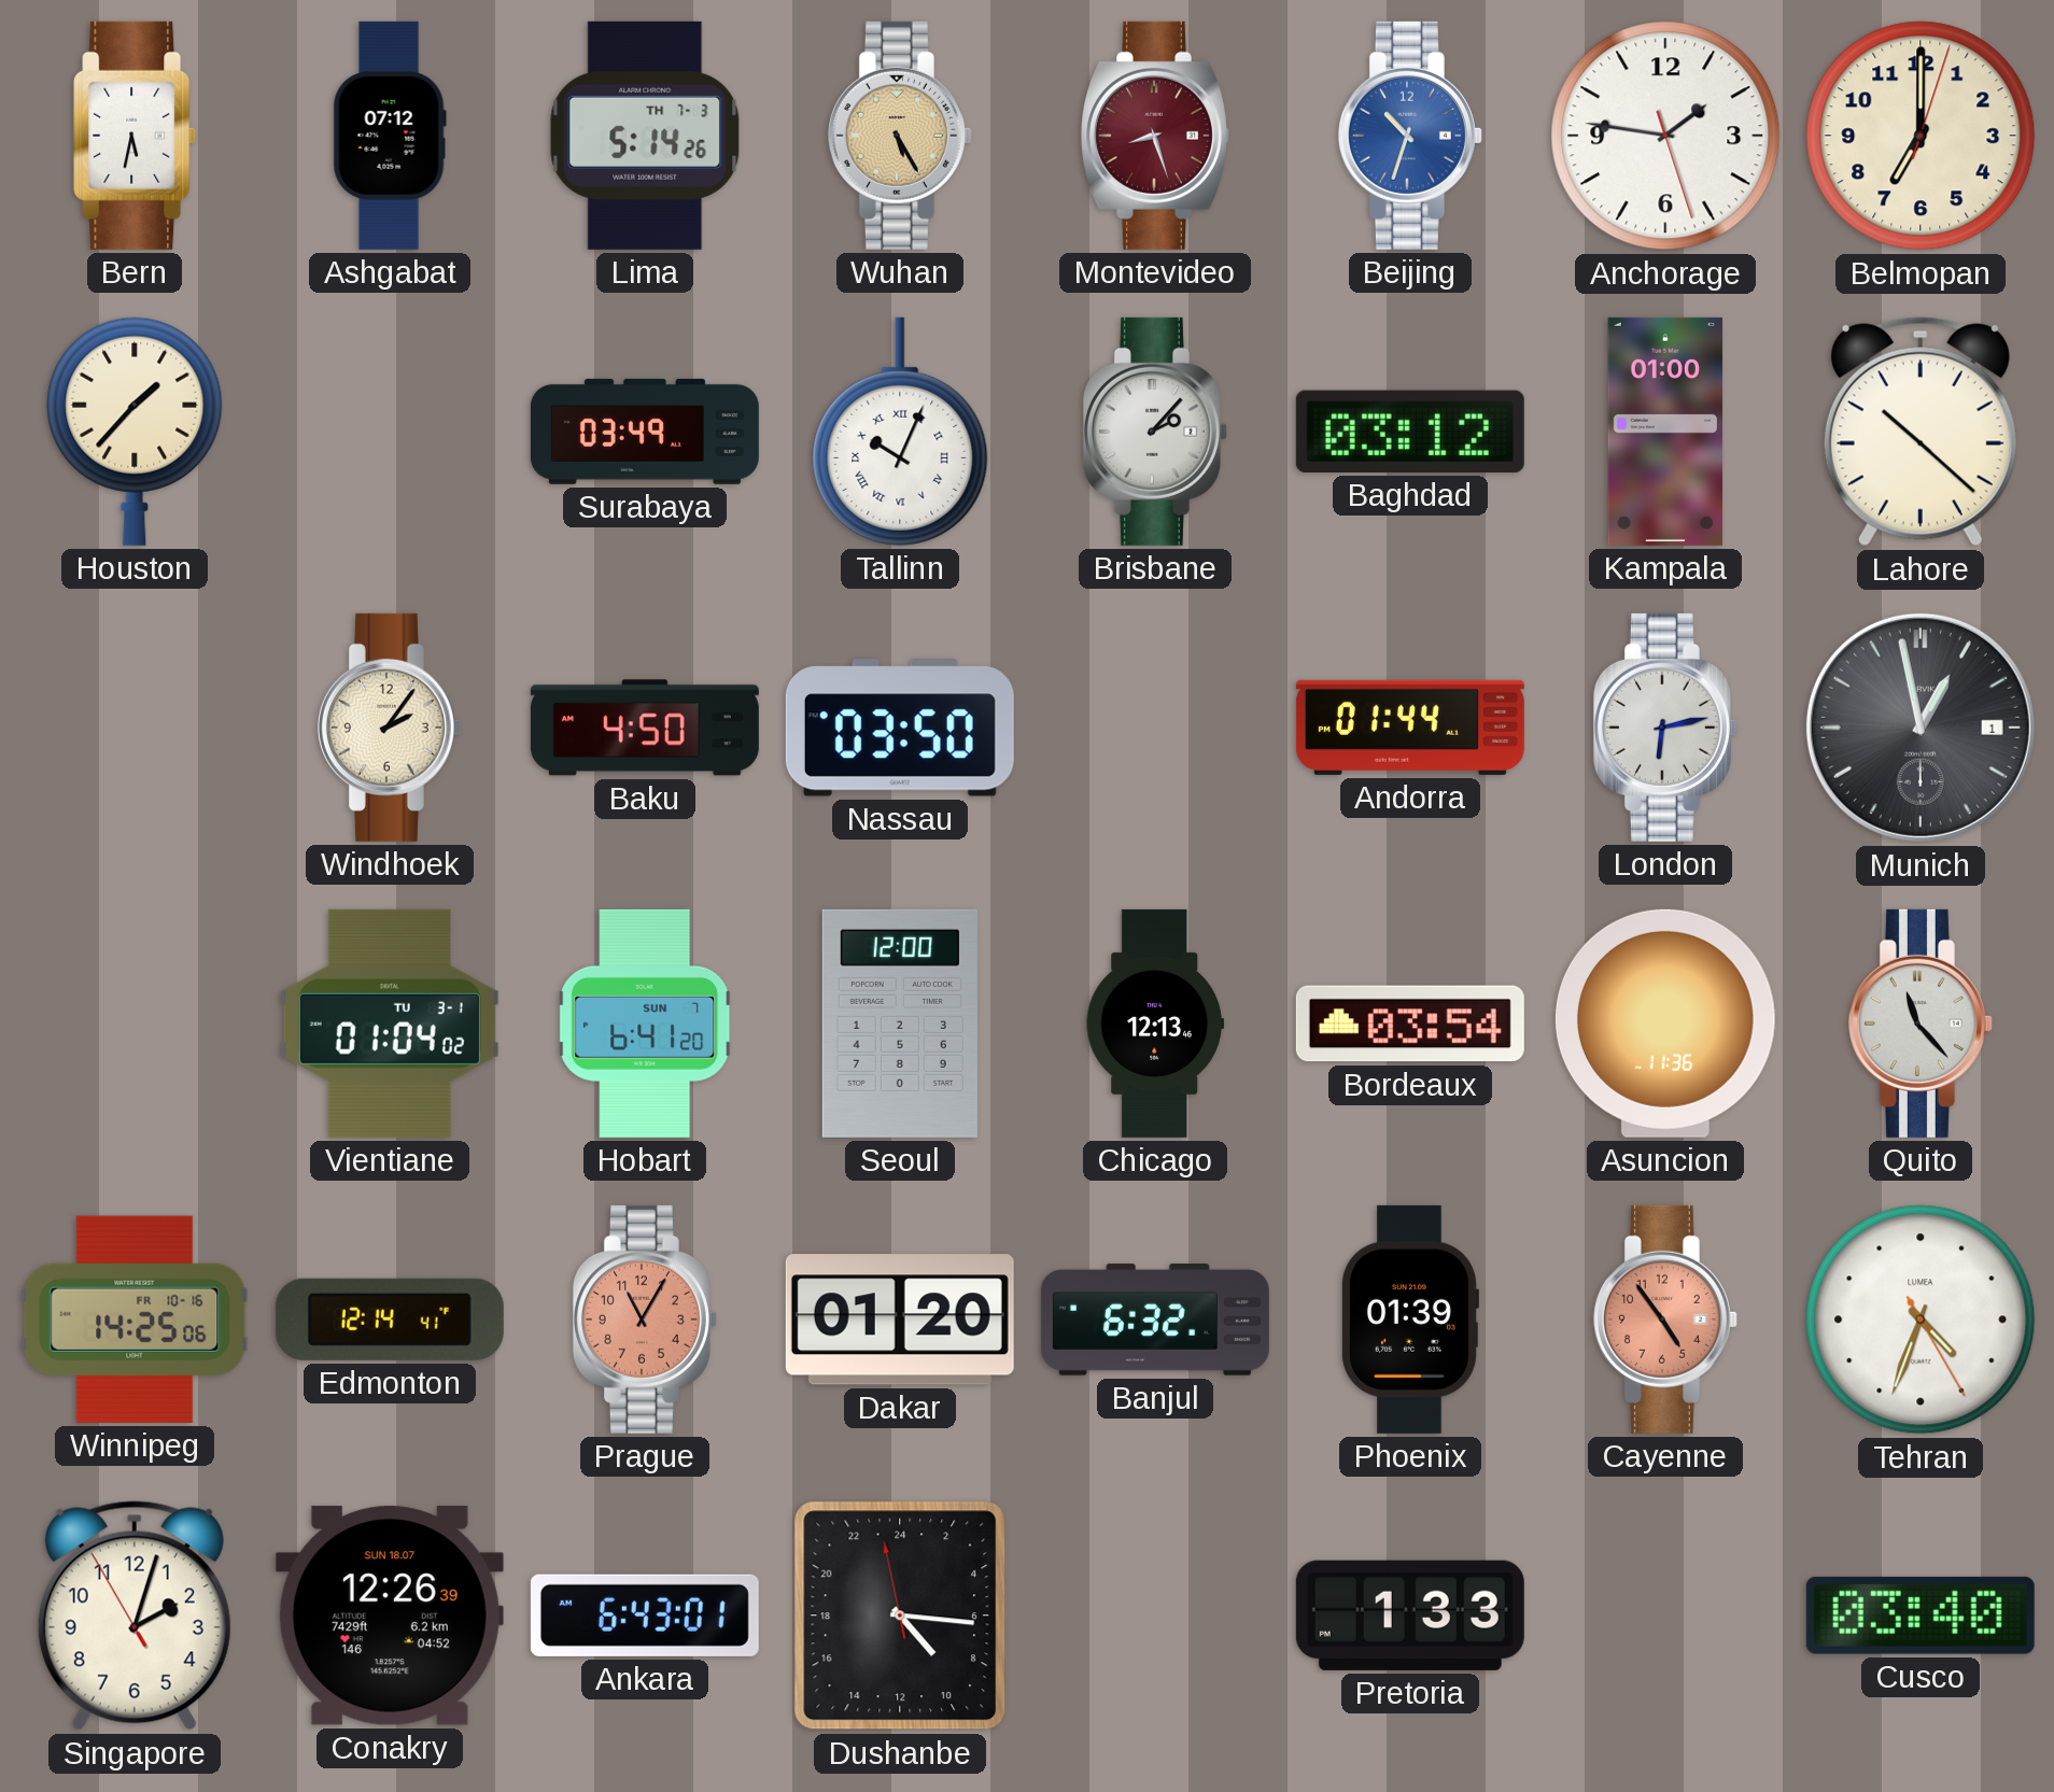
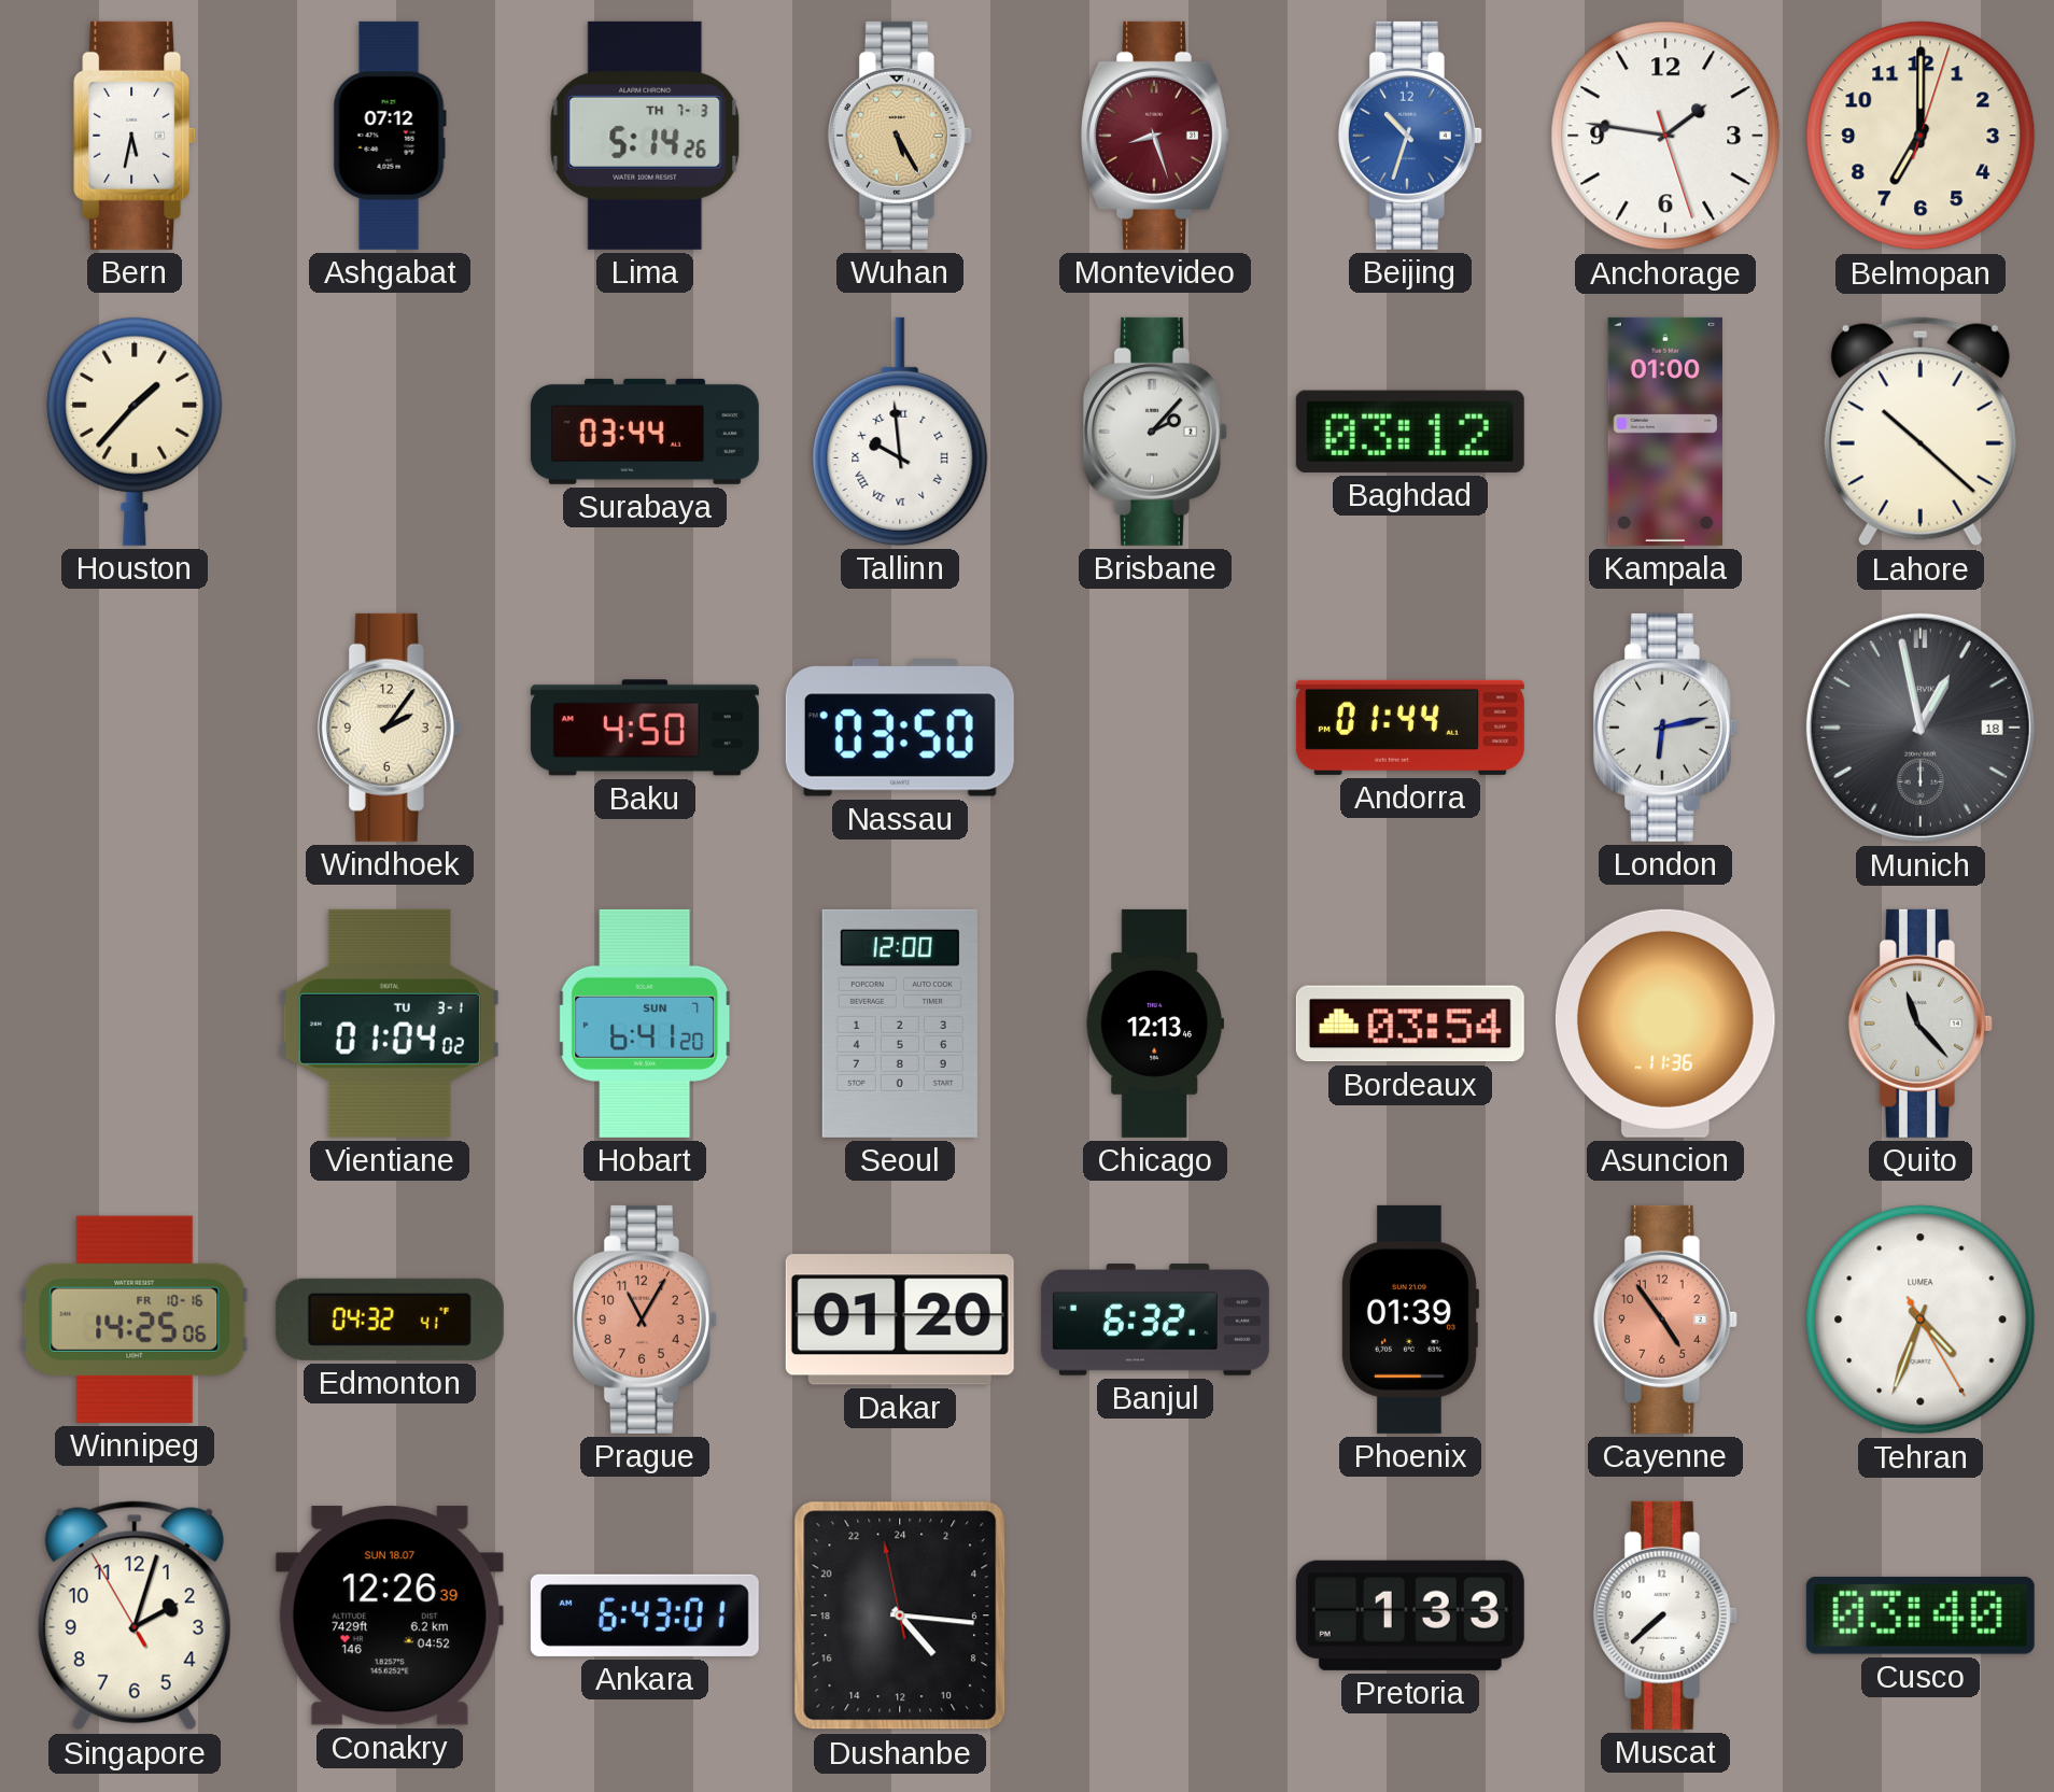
Surabaya: 03:49 -> 03:44
Tallinn: 10:04 -> 9:59
Munich date: 1 -> 18
Edmonton: 12:14 -> 04:32
Muscat: none -> 7:38
